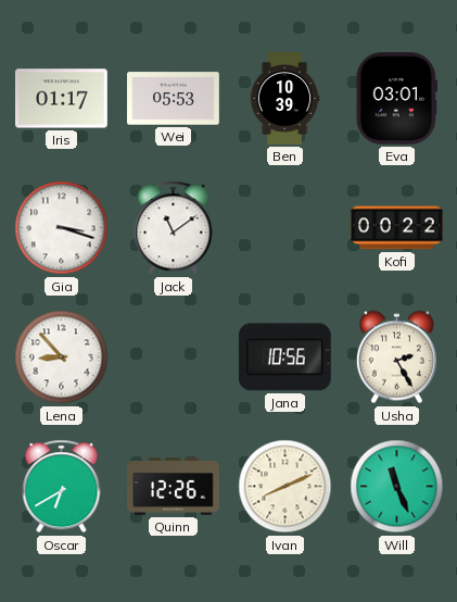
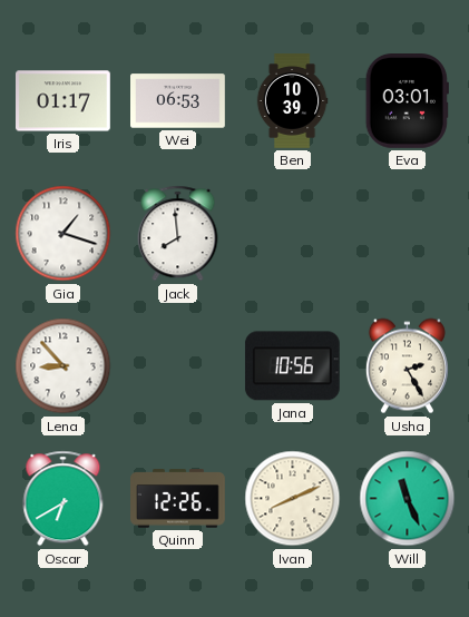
Wei: 05:53 -> 06:53
Gia: 3:18 -> 1:18
Jack: 11:09 -> 7:59
Kofi: 00:22 -> none
